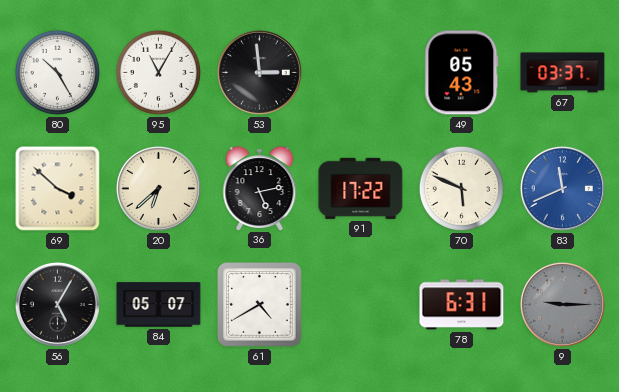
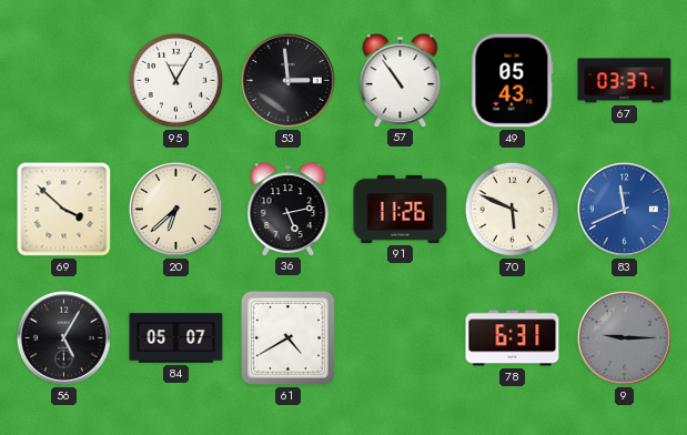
80: 10:25 -> none
57: none -> 10:54
91: 17:22 -> 11:26
